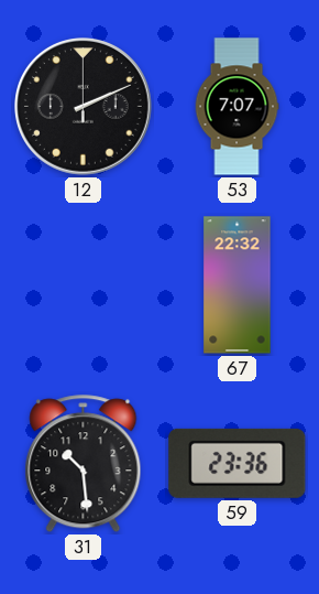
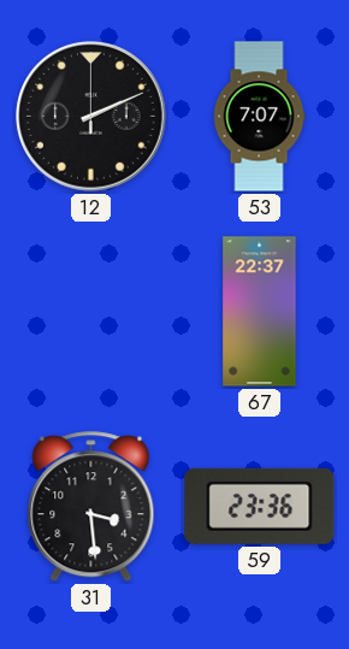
67: 22:32 -> 22:37
31: 10:29 -> 3:29
